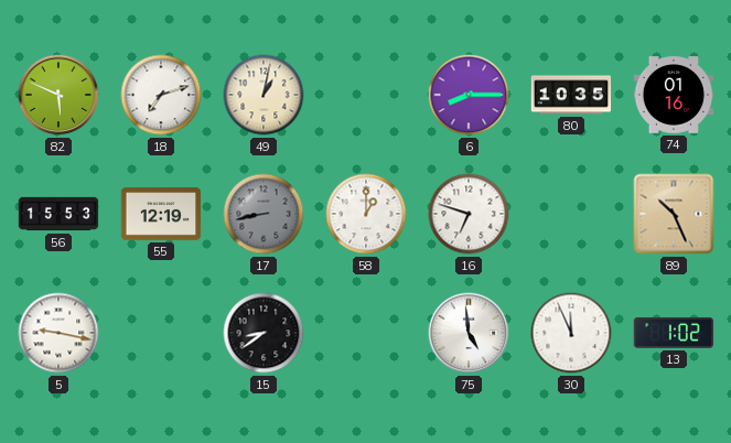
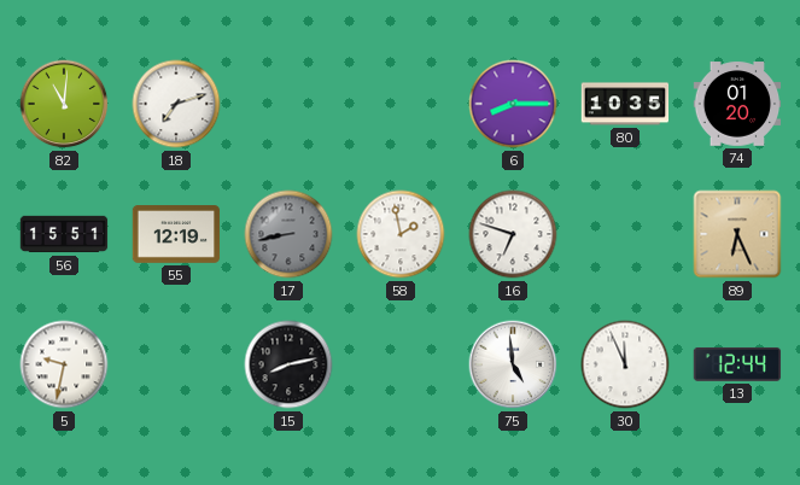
82: 5:49 -> 11:01
49: 1:02 -> none
74: 01:16 -> 01:20
56: 15:53 -> 15:51
58: 1:00 -> 1:58
89: 10:26 -> 6:26
5: 9:17 -> 9:32
15: 8:39 -> 8:13
13: 1:02 -> 12:44
